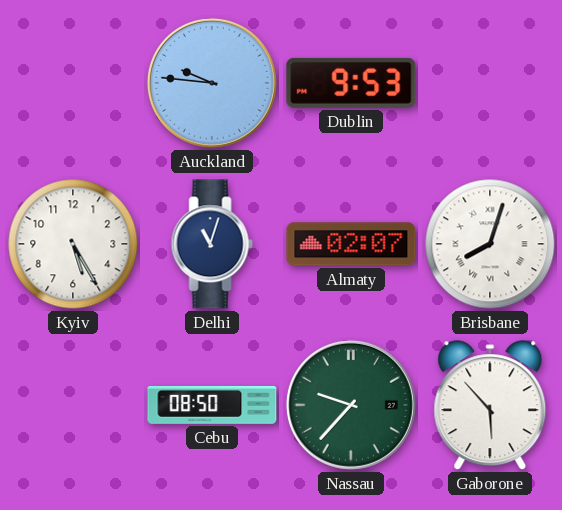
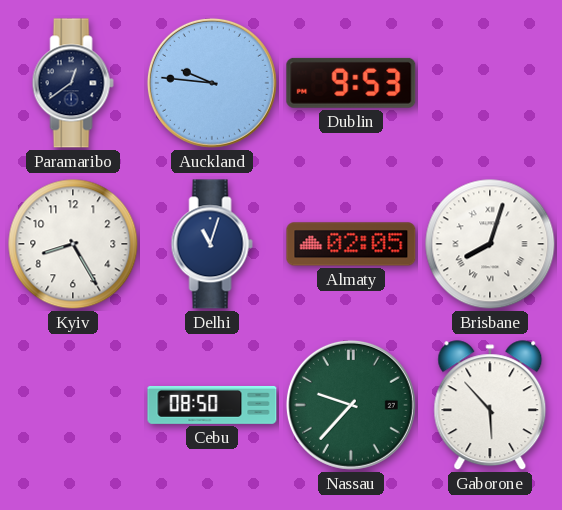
Paramaribo: none -> 12:39
Kyiv: 5:25 -> 8:25
Almaty: 02:07 -> 02:05
